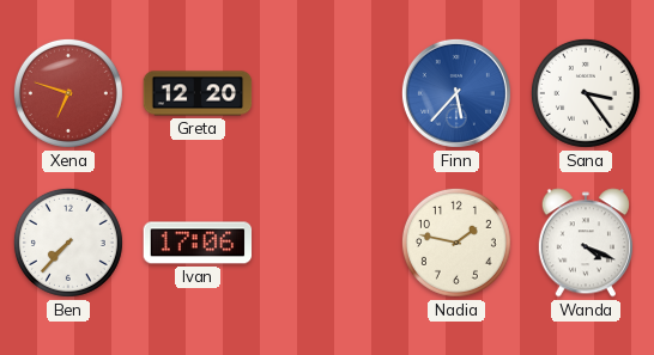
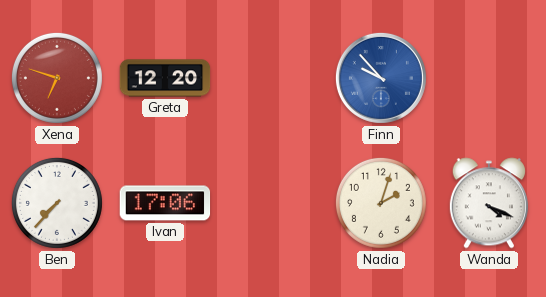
Finn: 5:37 -> 9:53
Sana: 3:24 -> none
Nadia: 1:47 -> 2:03
